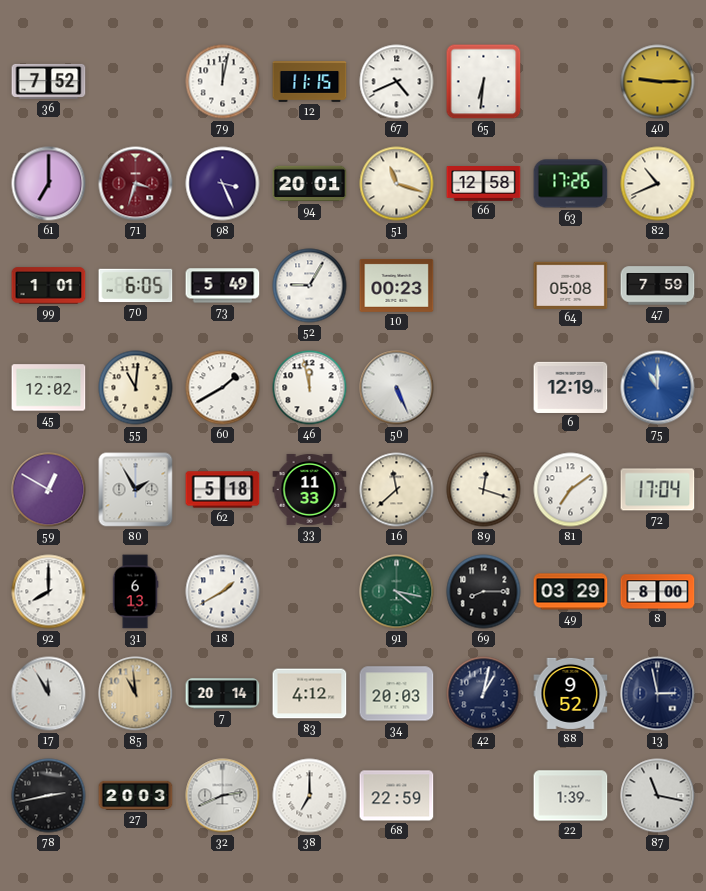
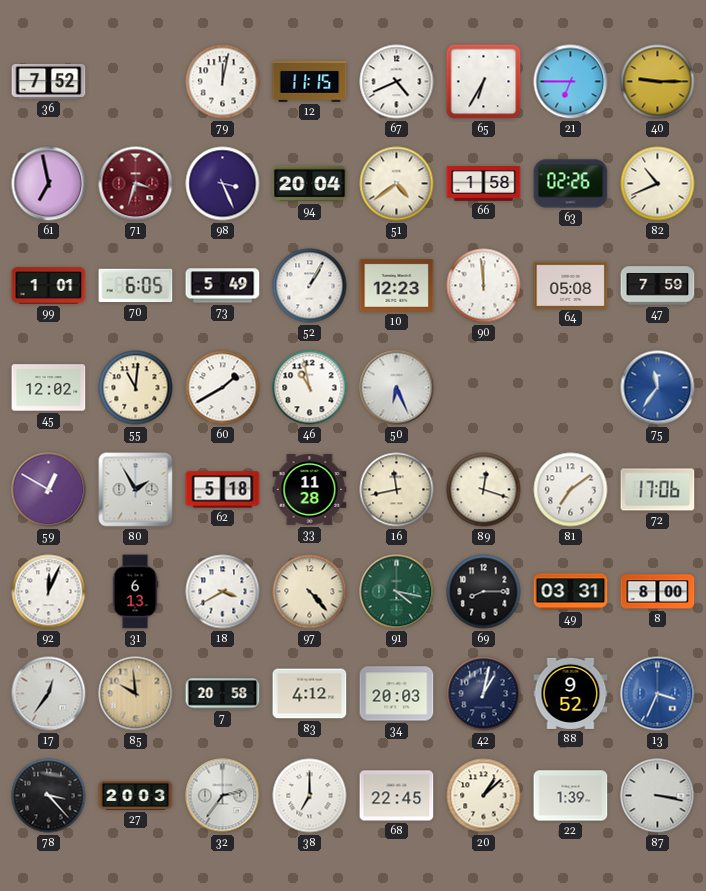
65: 6:31 -> 6:35
21: none -> 6:45
61: 7:00 -> 6:58
94: 20:01 -> 20:04
51: 11:18 -> 4:39
66: 12:58 -> 1:58
63: 17:26 -> 02:26
52: 9:05 -> 1:05
10: 00:23 -> 12:23
90: none -> 11:59
46: 11:58 -> 10:58
50: 5:26 -> 6:26
6: 12:19 -> none
75: 11:00 -> 11:36
33: 11:33 -> 11:28
16: 11:38 -> 11:43
72: 17:04 -> 17:06
92: 8:00 -> 12:04
18: 1:40 -> 3:40
97: none -> 4:23
49: 03:29 -> 03:31
17: 11:55 -> 12:36
85: 10:59 -> 9:59
7: 20:14 -> 20:58
13: 2:58 -> 3:34
13 dial: navy -> blue
78: 2:43 -> 3:23
32: 2:41 -> 2:36
68: 22:59 -> 22:45
20: none -> 1:08
87: 11:17 -> 3:17
